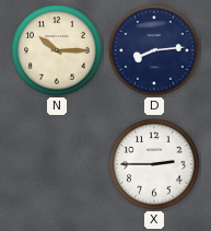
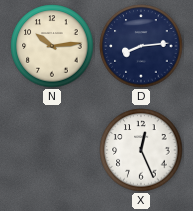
N: 10:15 -> 10:14
X: 2:45 -> 12:26
